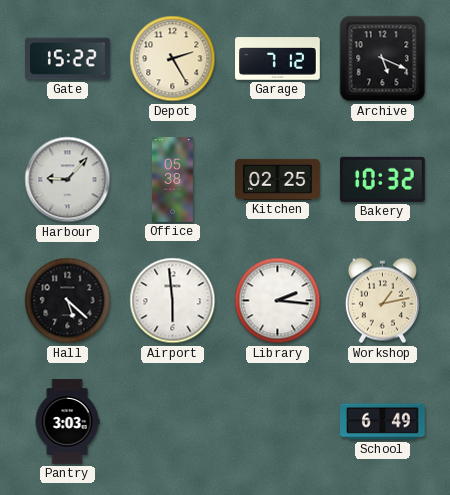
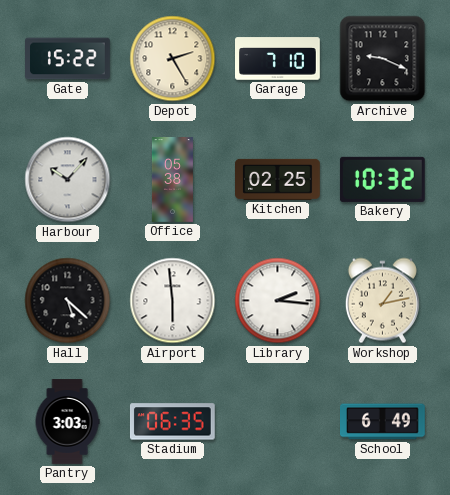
Garage: 7:12 -> 7:10
Archive: 5:19 -> 9:19
Harbour: 9:07 -> 10:07
Stadium: none -> 06:35
